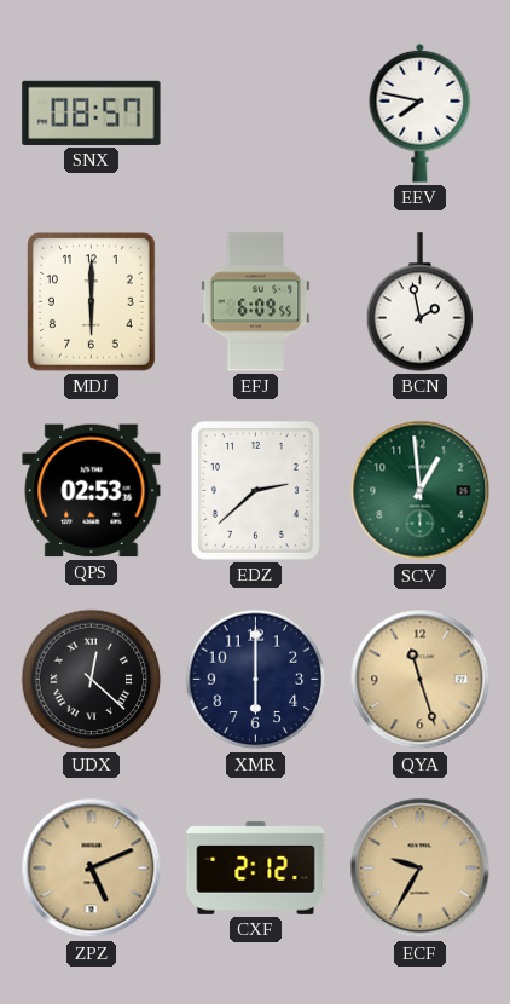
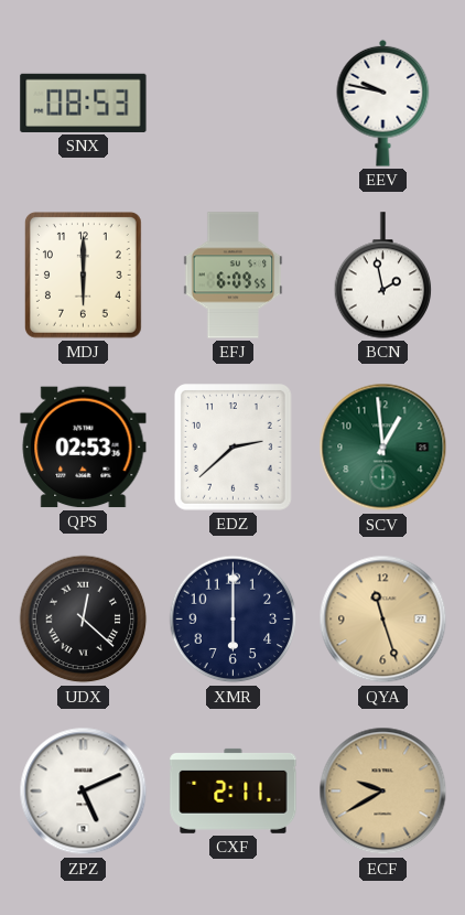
SNX: 08:57 -> 08:53
EEV: 7:47 -> 9:47
ZPZ dial: champagne -> white
CXF: 2:12 -> 2:11
ECF: 9:35 -> 9:40
